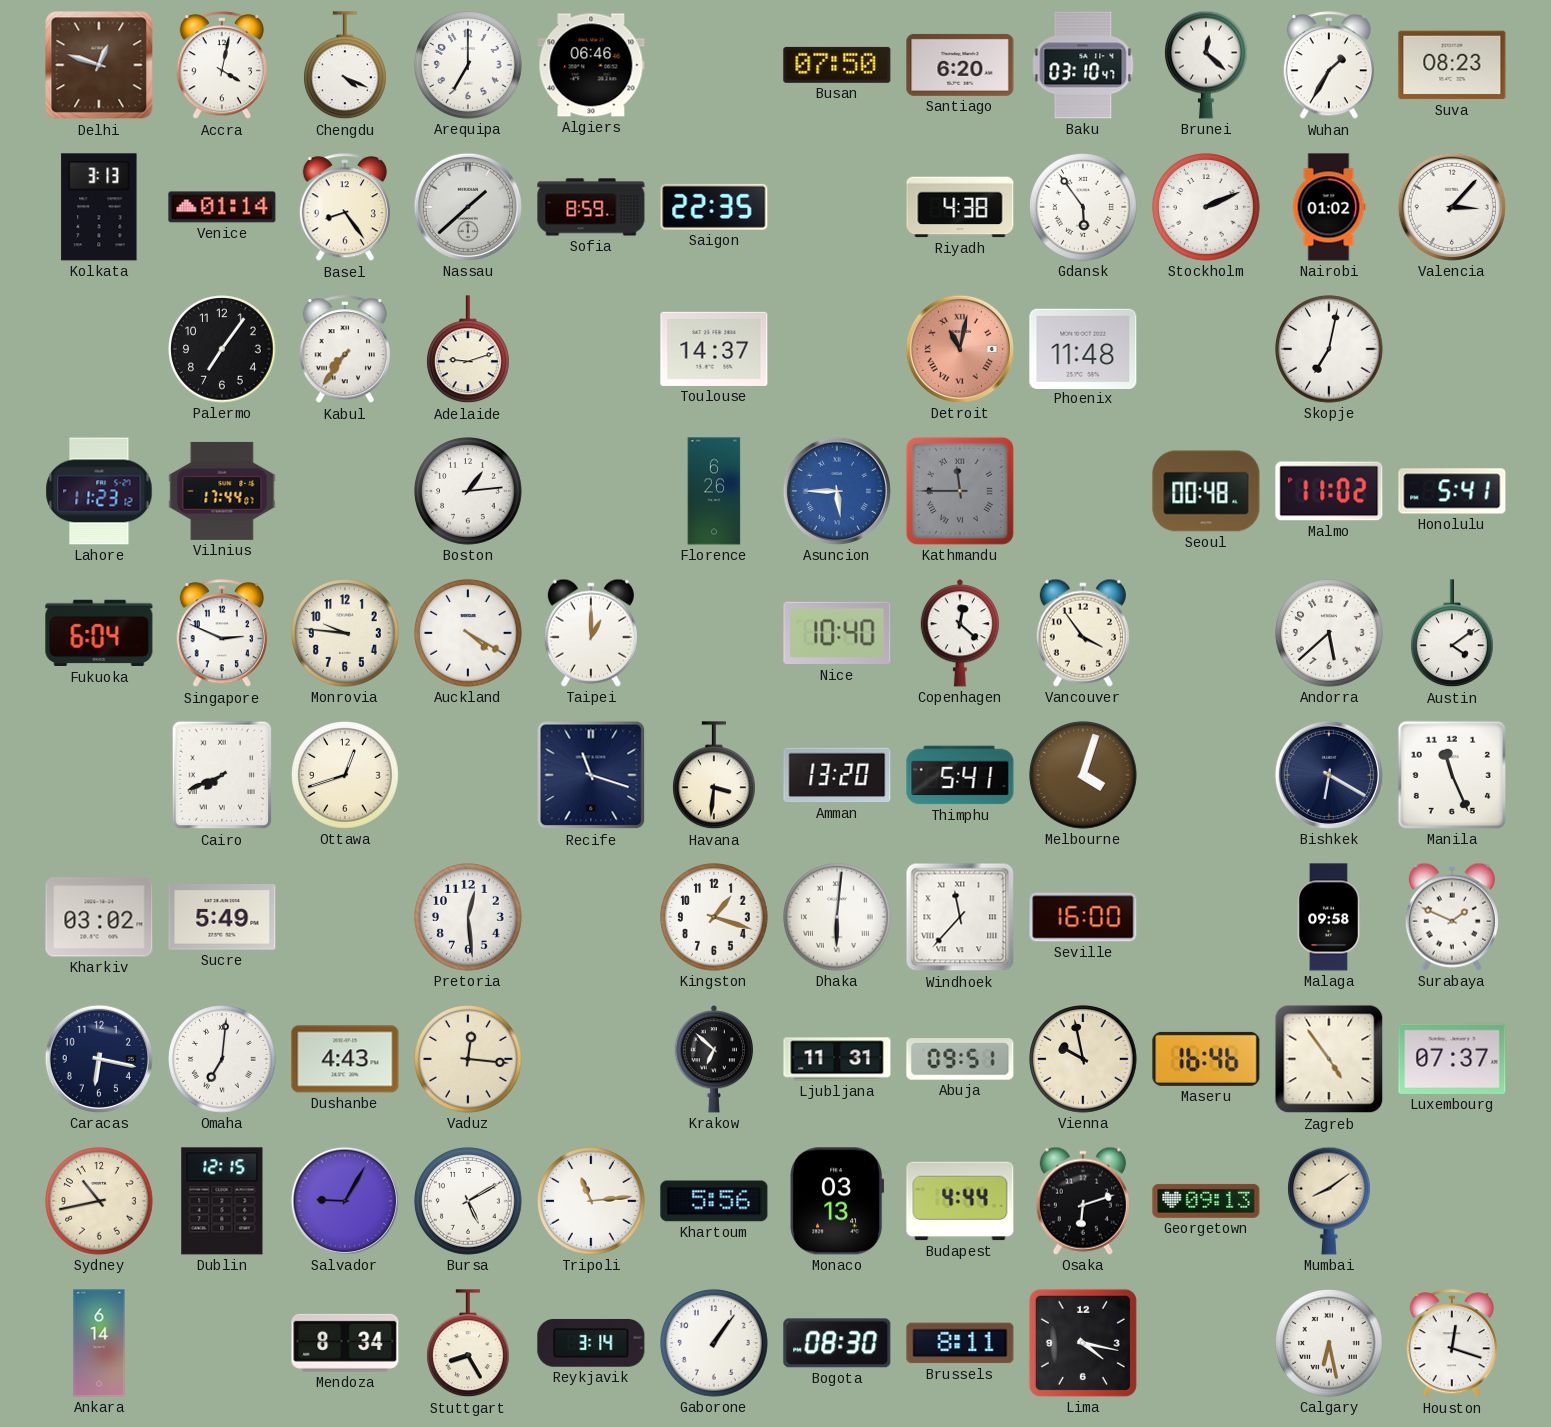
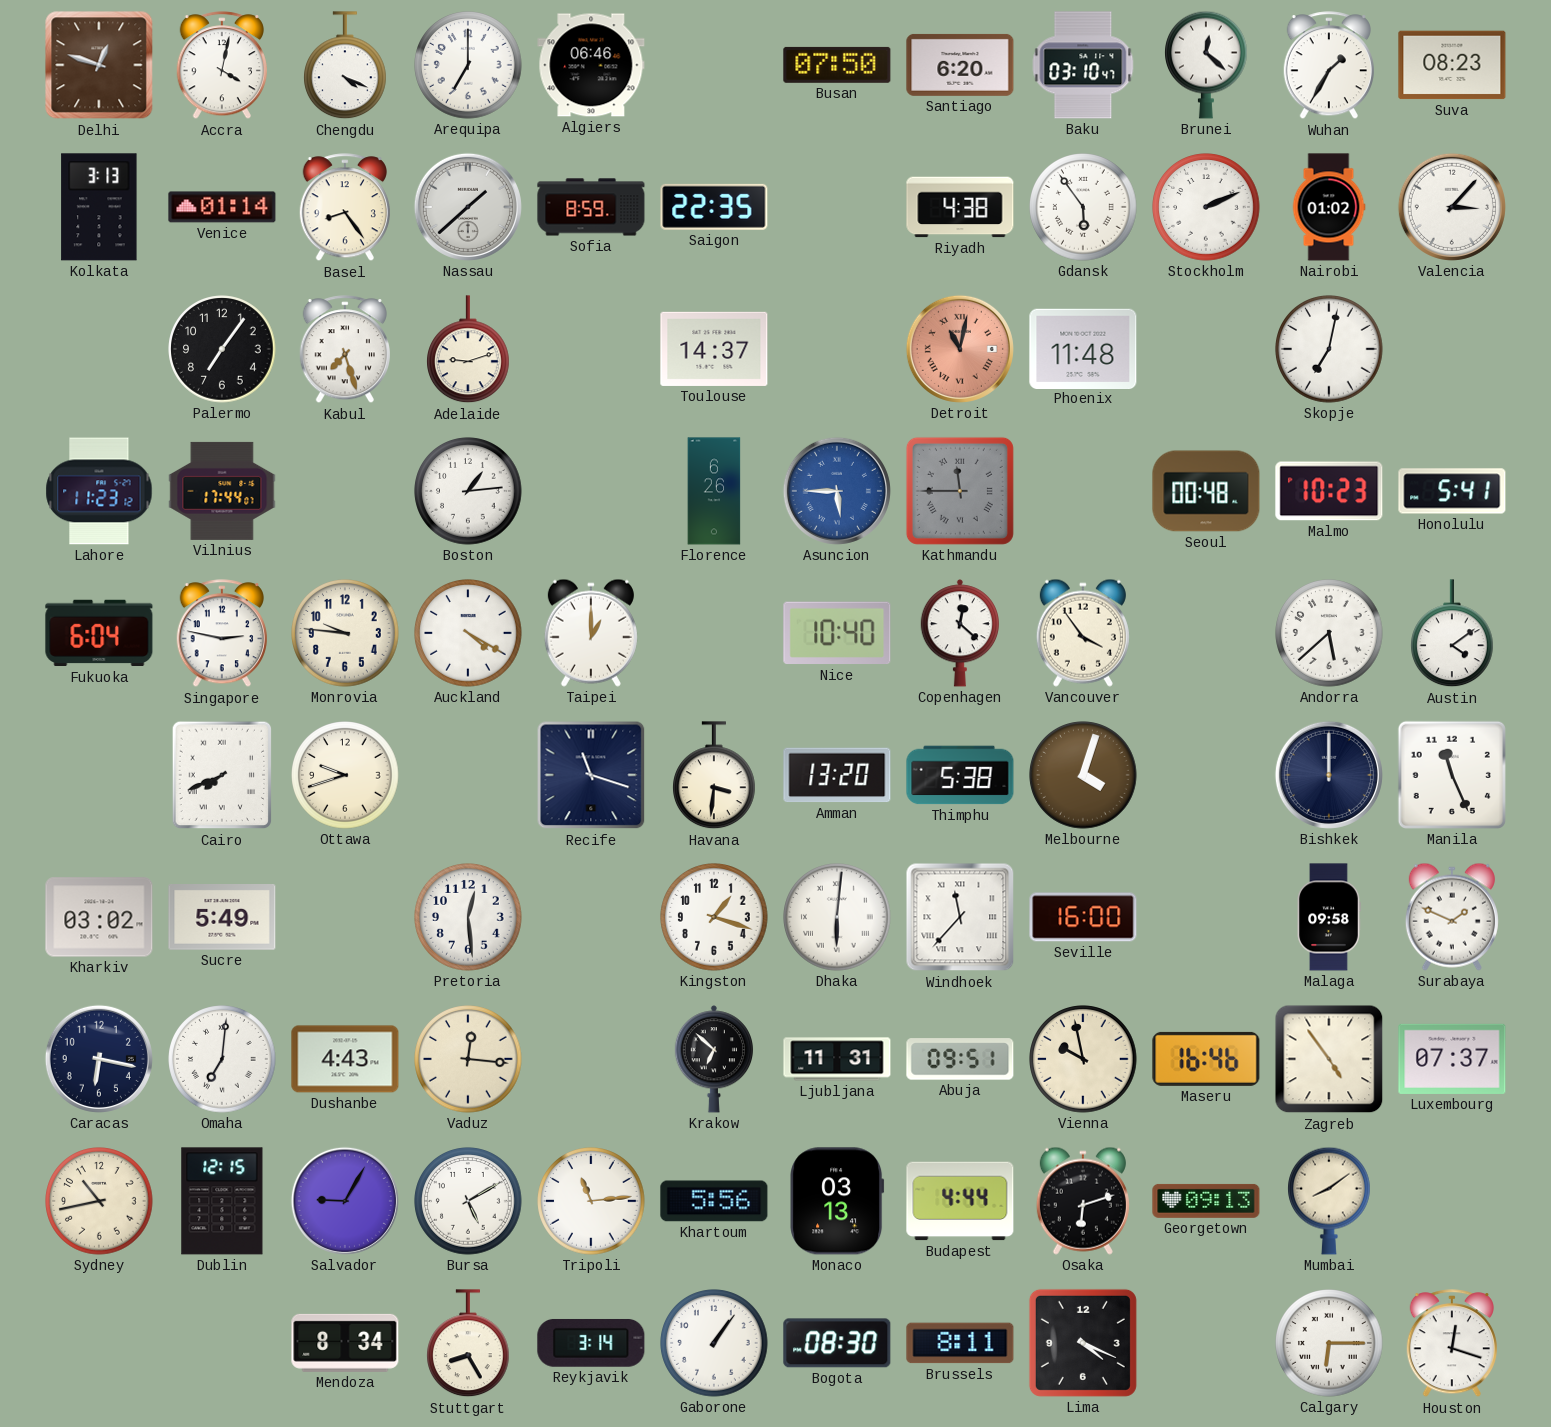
Kabul: 7:36 -> 7:27
Malmo: 11:02 -> 10:23
Singapore: 2:49 -> 2:47
Ottawa: 12:42 -> 9:42
Thimphu: 5:41 -> 5:38
Bishkek: 6:20 -> 12:00
Ankara: 6:14 -> none
Lima: 4:17 -> 4:19
Calgary: 6:28 -> 6:15
